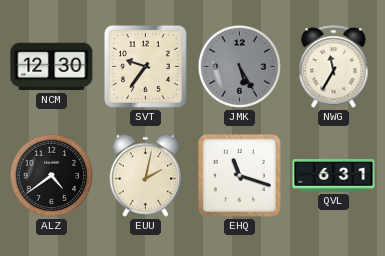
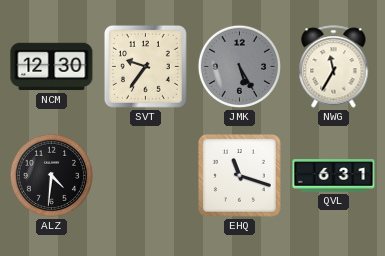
ALZ: 4:39 -> 4:31
EUU: 2:02 -> none
